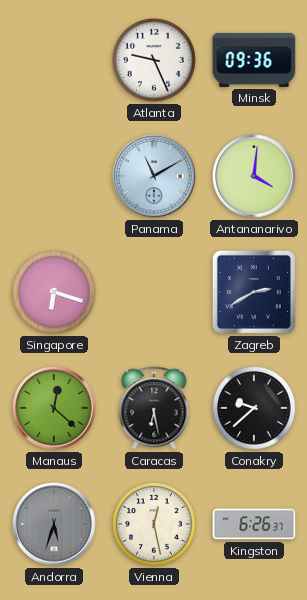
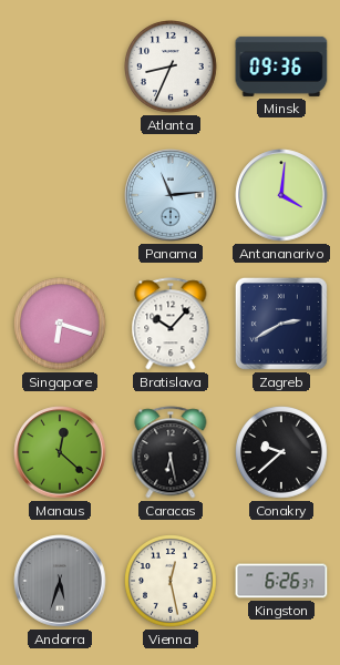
Atlanta: 9:26 -> 8:34
Panama: 11:10 -> 11:14
Bratislava: none -> 10:07
